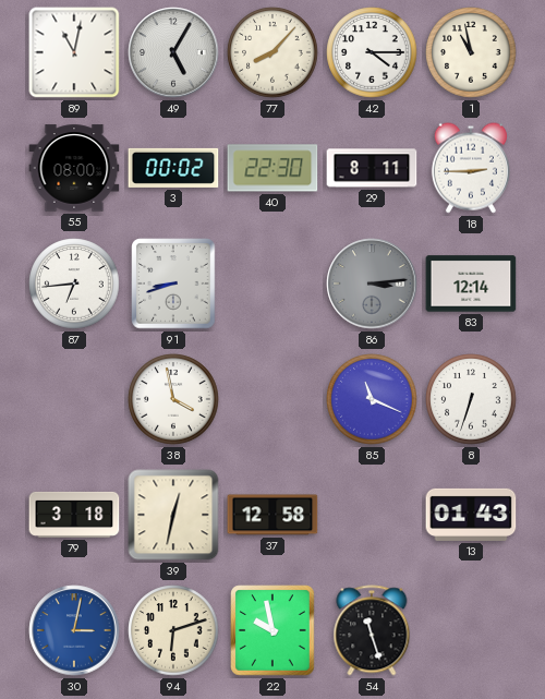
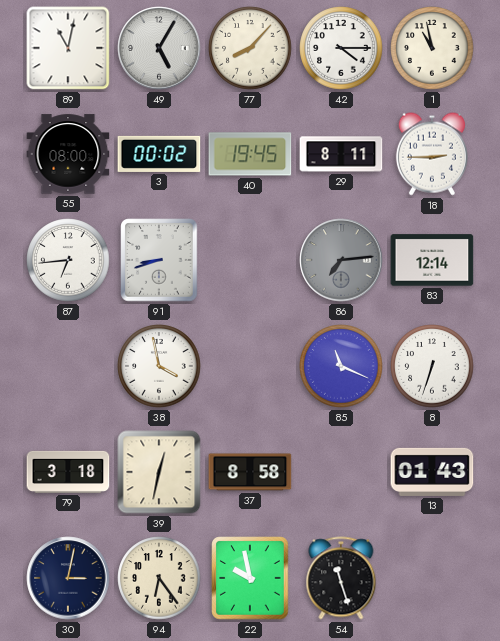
40: 22:30 -> 19:45
86: 3:14 -> 7:14
37: 12:58 -> 8:58
30 dial: blue -> navy
94: 6:12 -> 6:24
